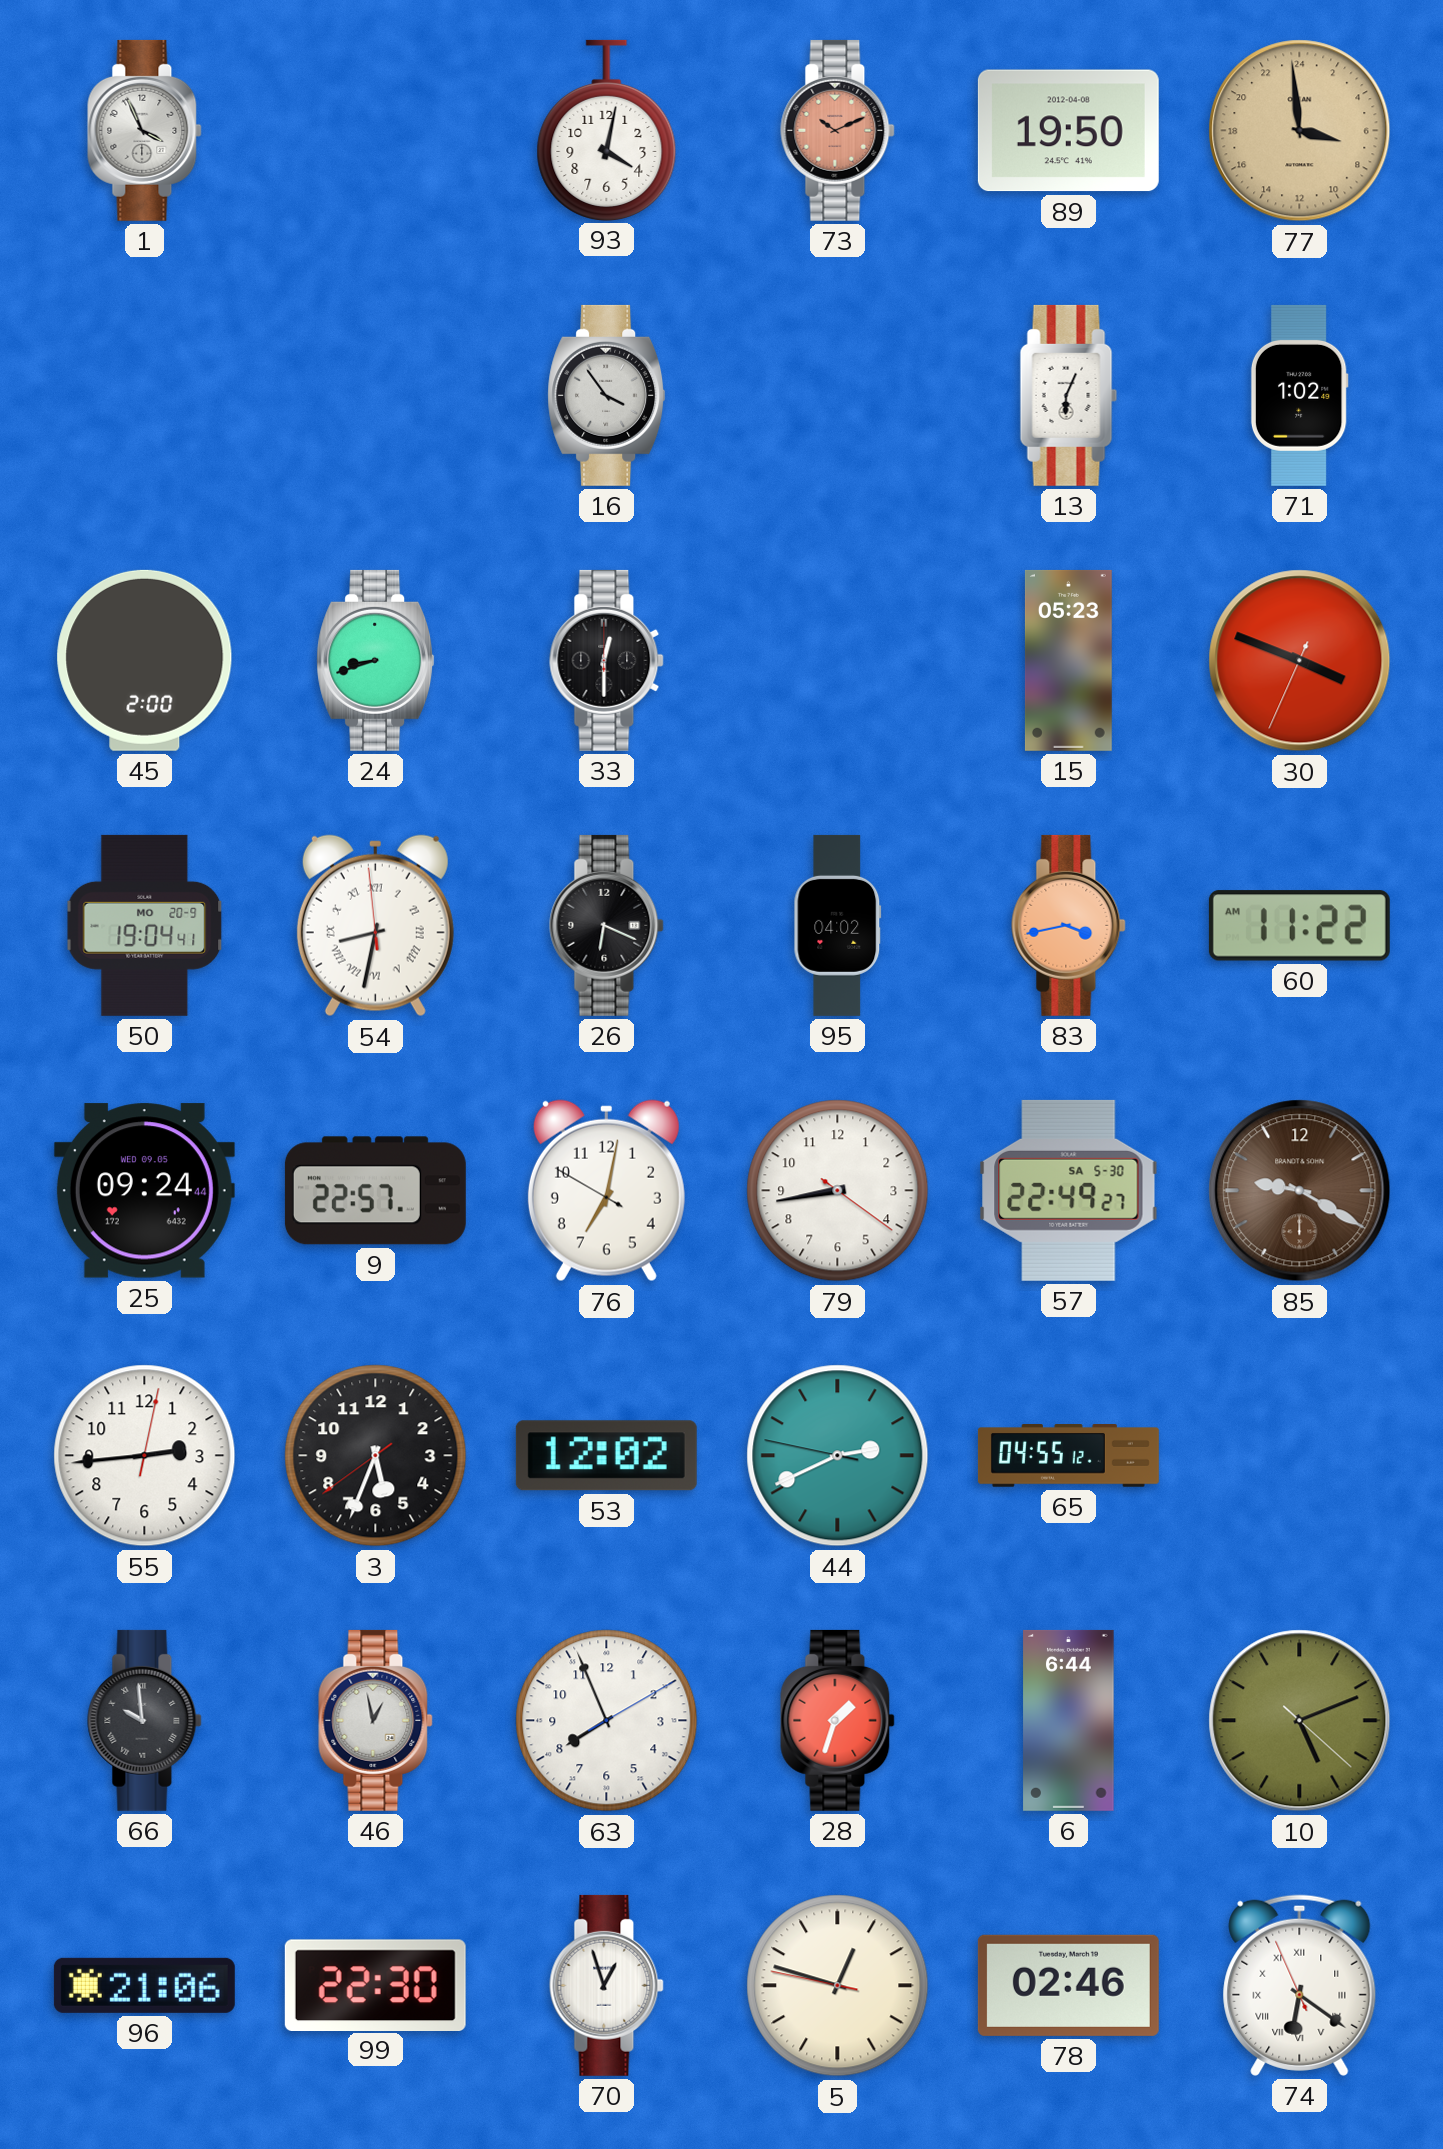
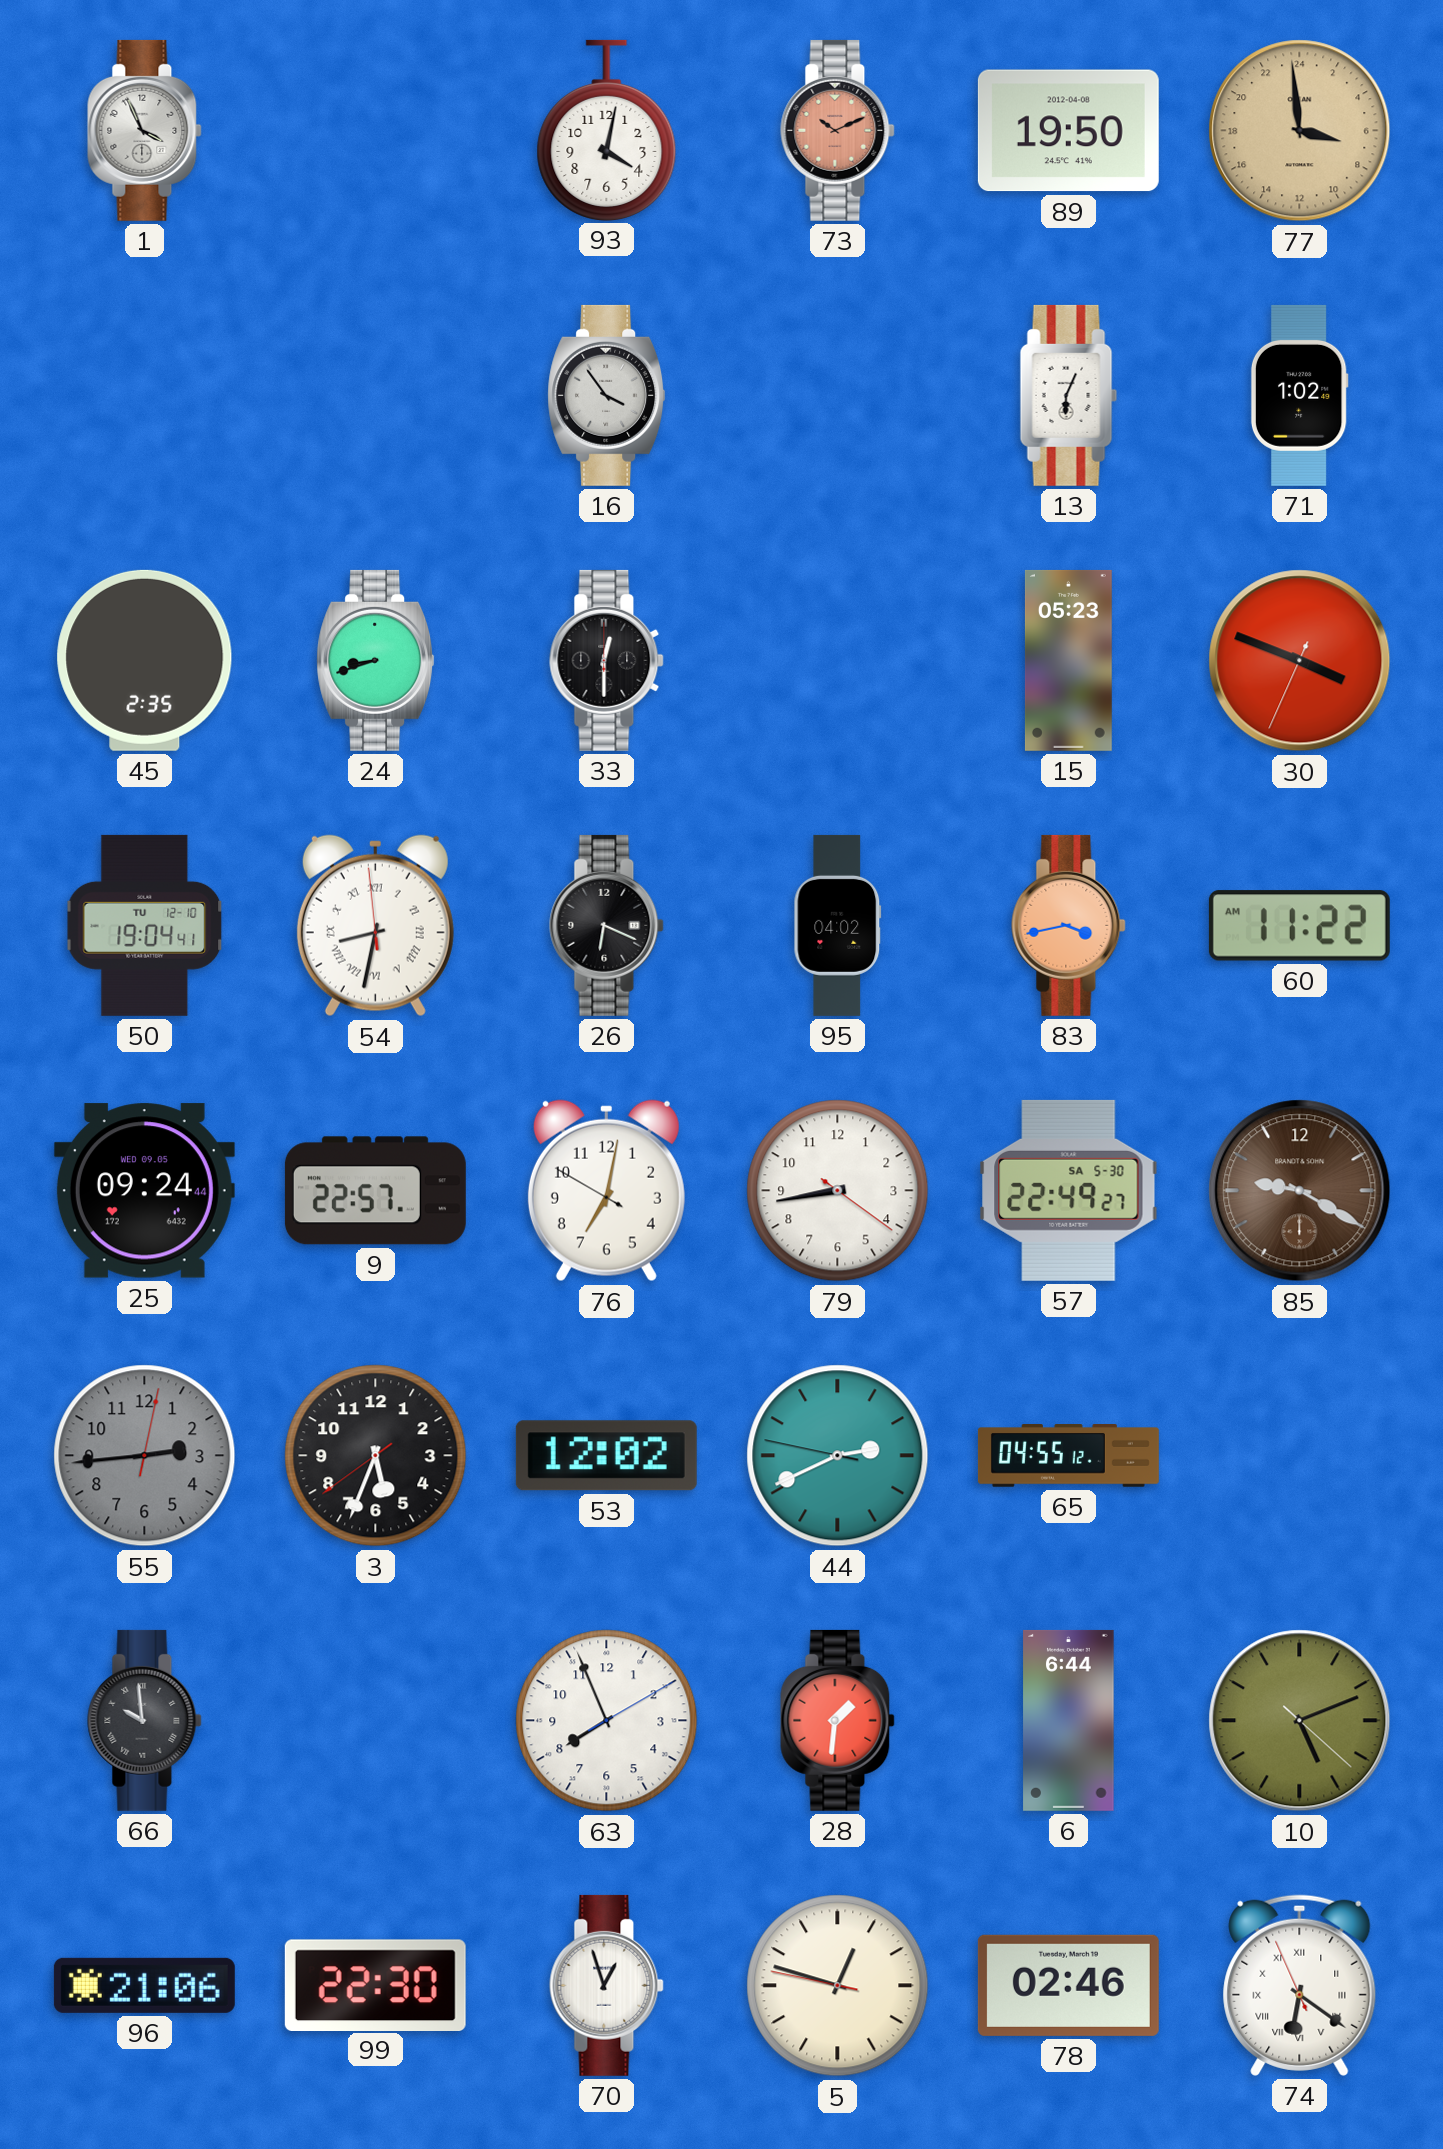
45: 2:00 -> 2:35
50 date: MO 20-9 -> TU 12-10
55 dial: white -> grey
46: 12:58 -> none
28: 1:33 -> 1:31
